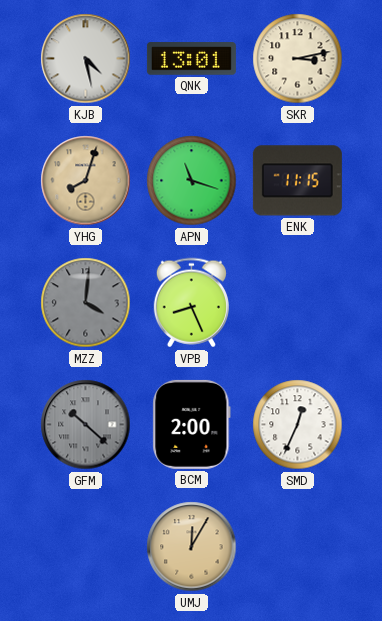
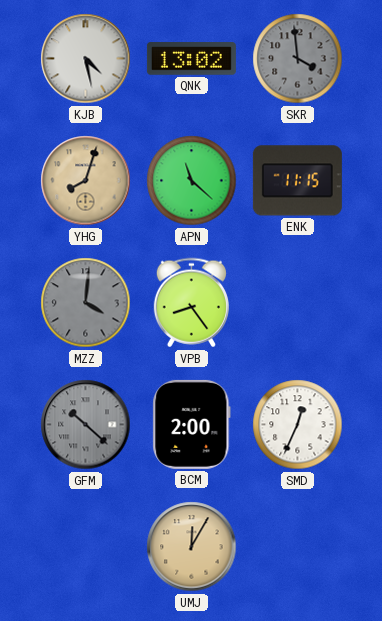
QNK: 13:01 -> 13:02
SKR: 3:13 -> 3:59
SKR dial: cream -> grey
APN: 11:18 -> 11:22
VPB: 8:26 -> 8:24
